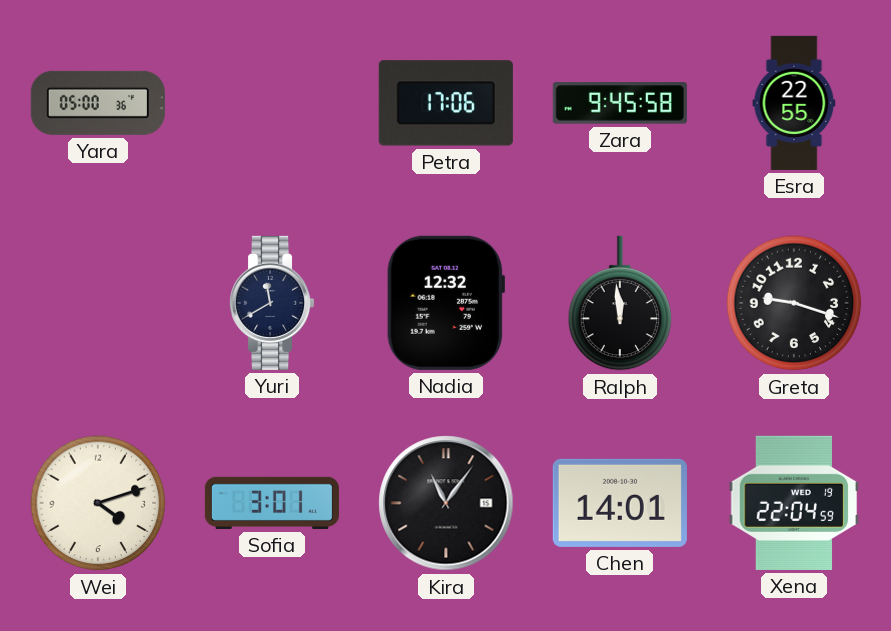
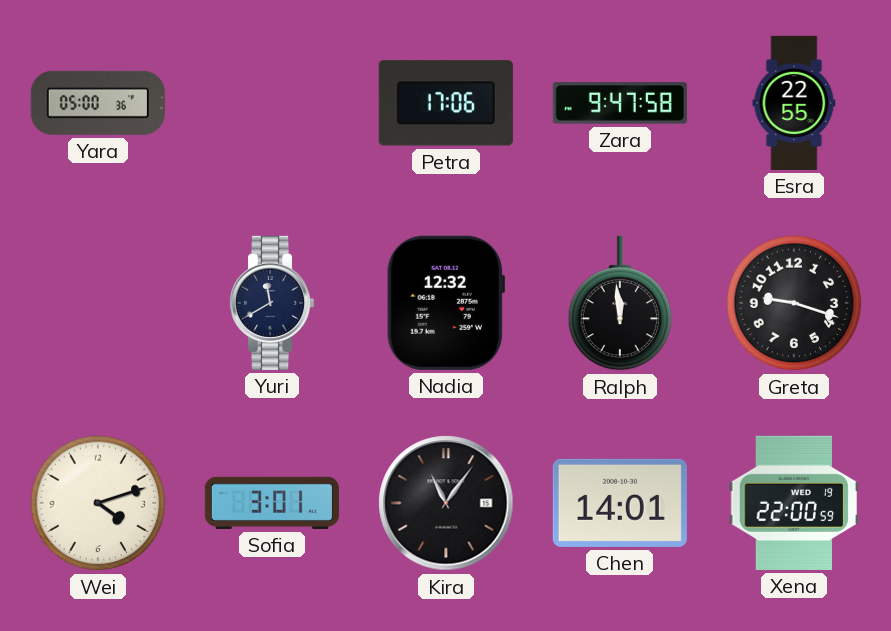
Zara: 9:45 -> 9:47
Xena: 22:04 -> 22:00
